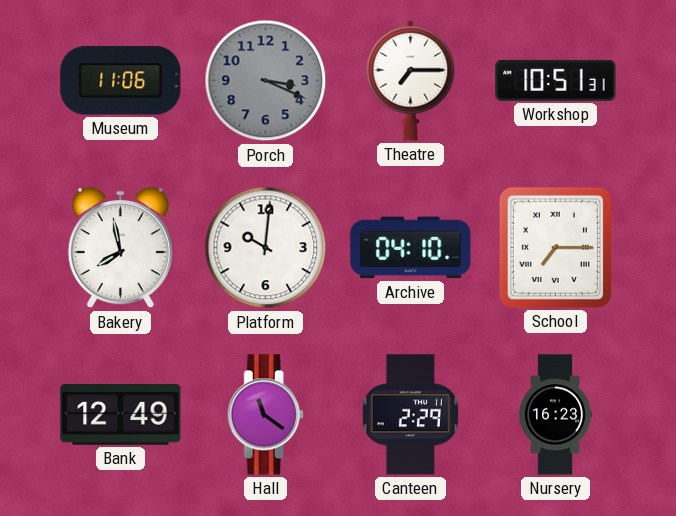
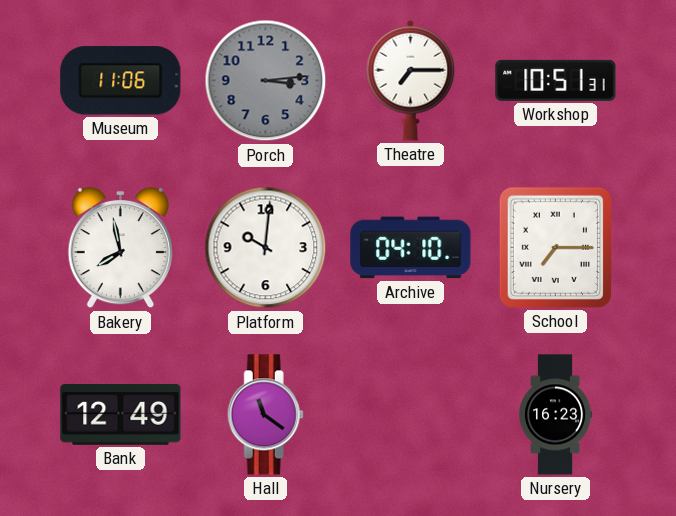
Porch: 3:19 -> 3:14
Canteen: 2:29 -> none
